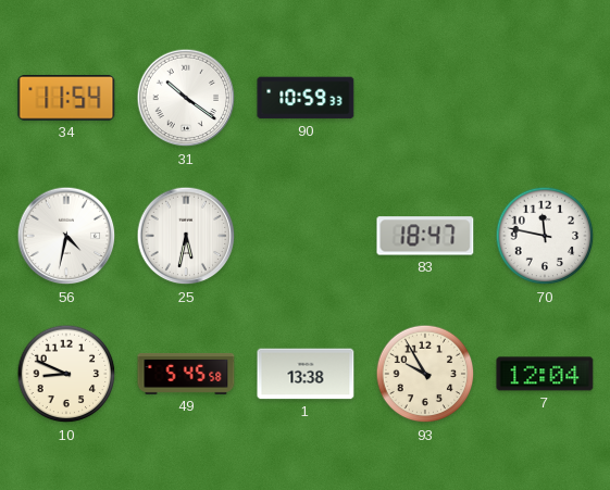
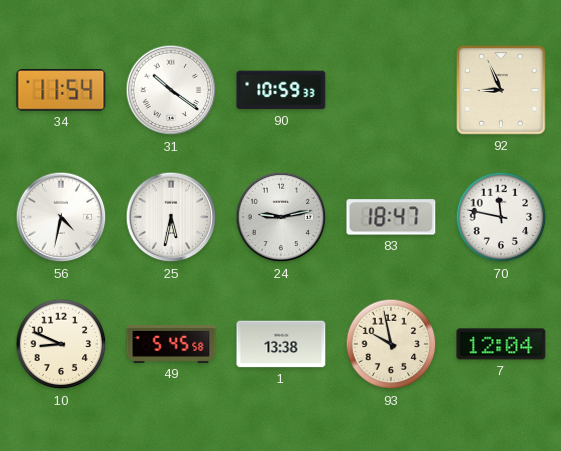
92: none -> 8:56
24: none -> 9:13
93: 9:55 -> 9:58
